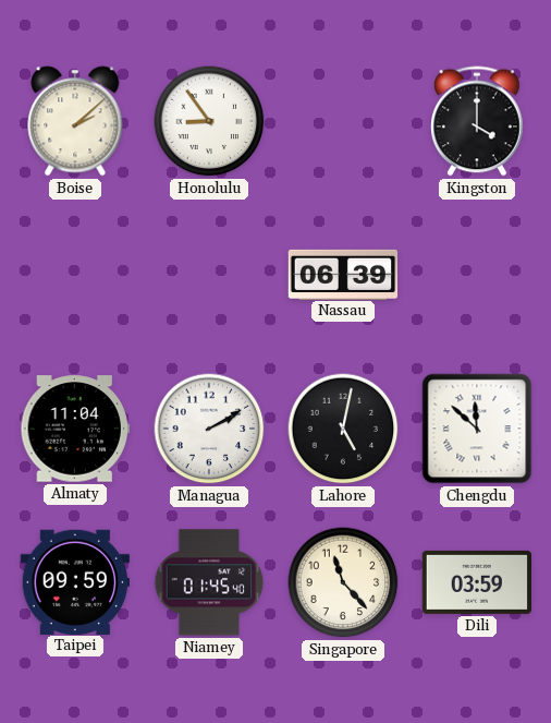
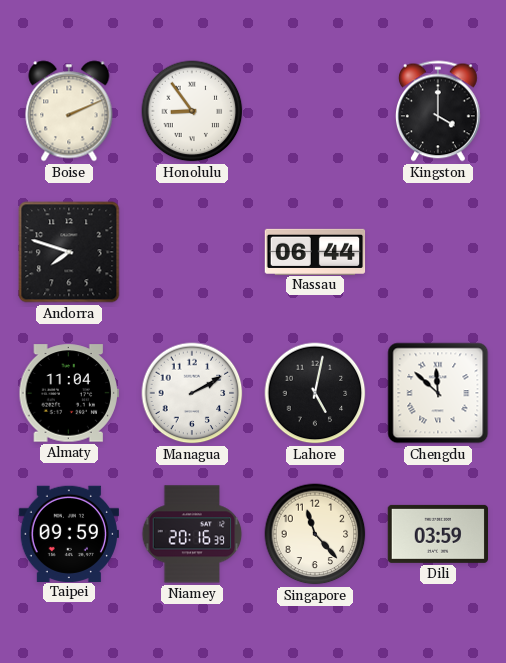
Boise: 2:08 -> 2:11
Andorra: none -> 7:48
Nassau: 06:39 -> 06:44
Niamey: 01:45 -> 20:16
